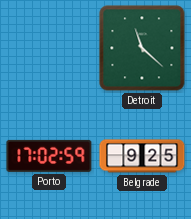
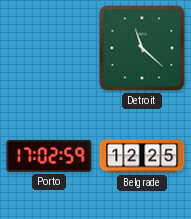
Belgrade: 9:25 -> 12:25
